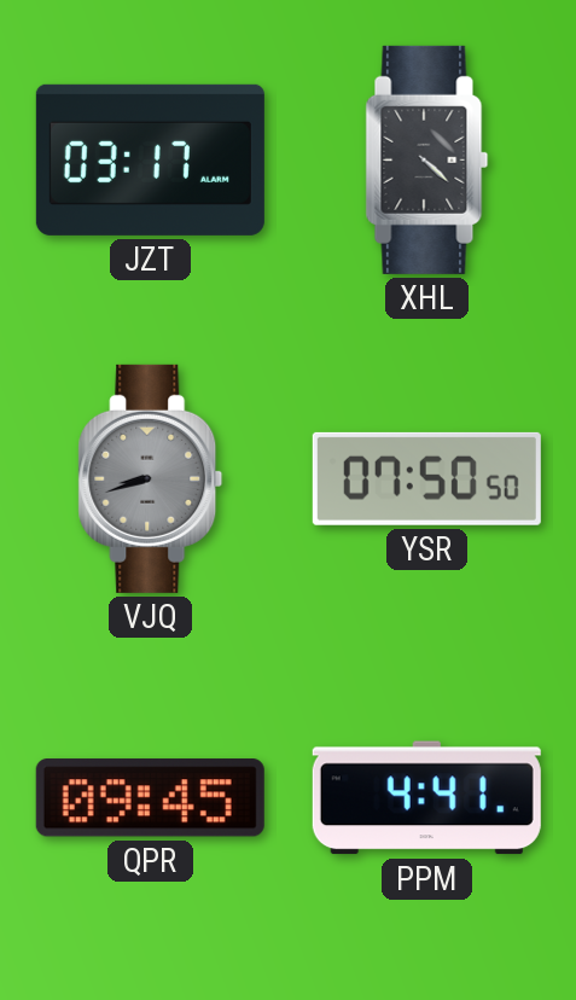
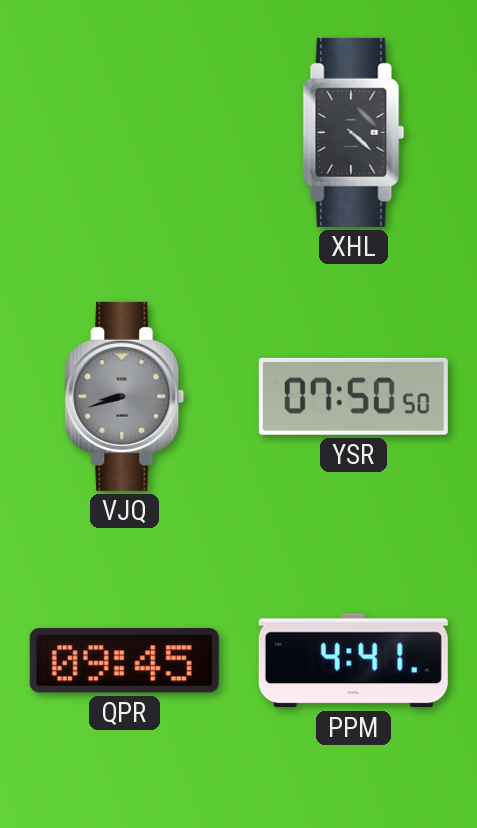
JZT: 03:17 -> none
